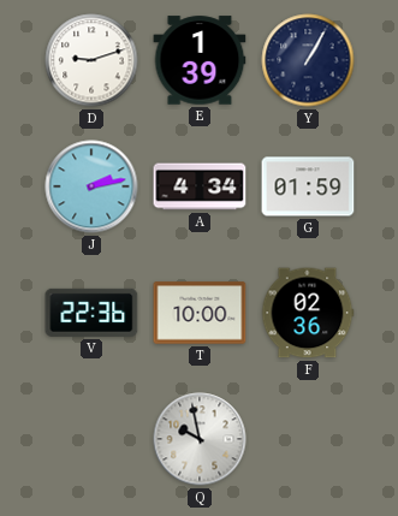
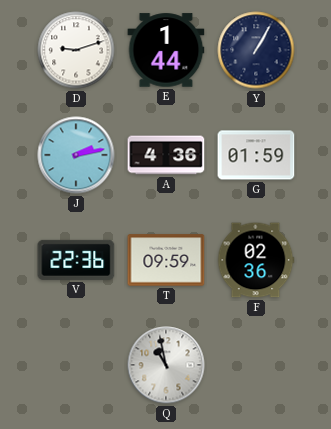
E: 1:39 -> 1:44
A: 4:34 -> 4:36
T: 10:00 -> 09:59
Q: 9:58 -> 10:58
